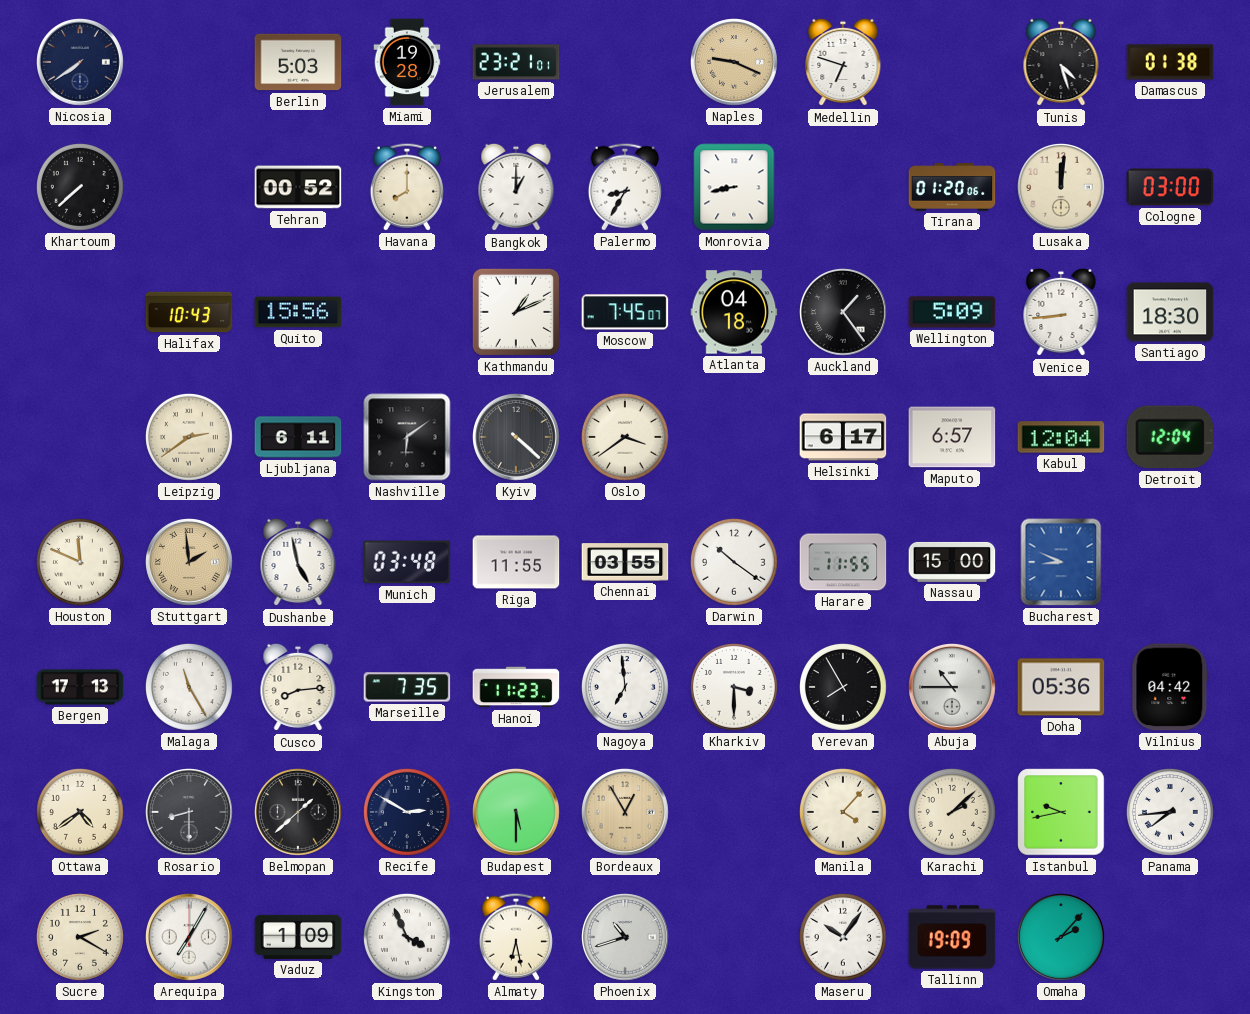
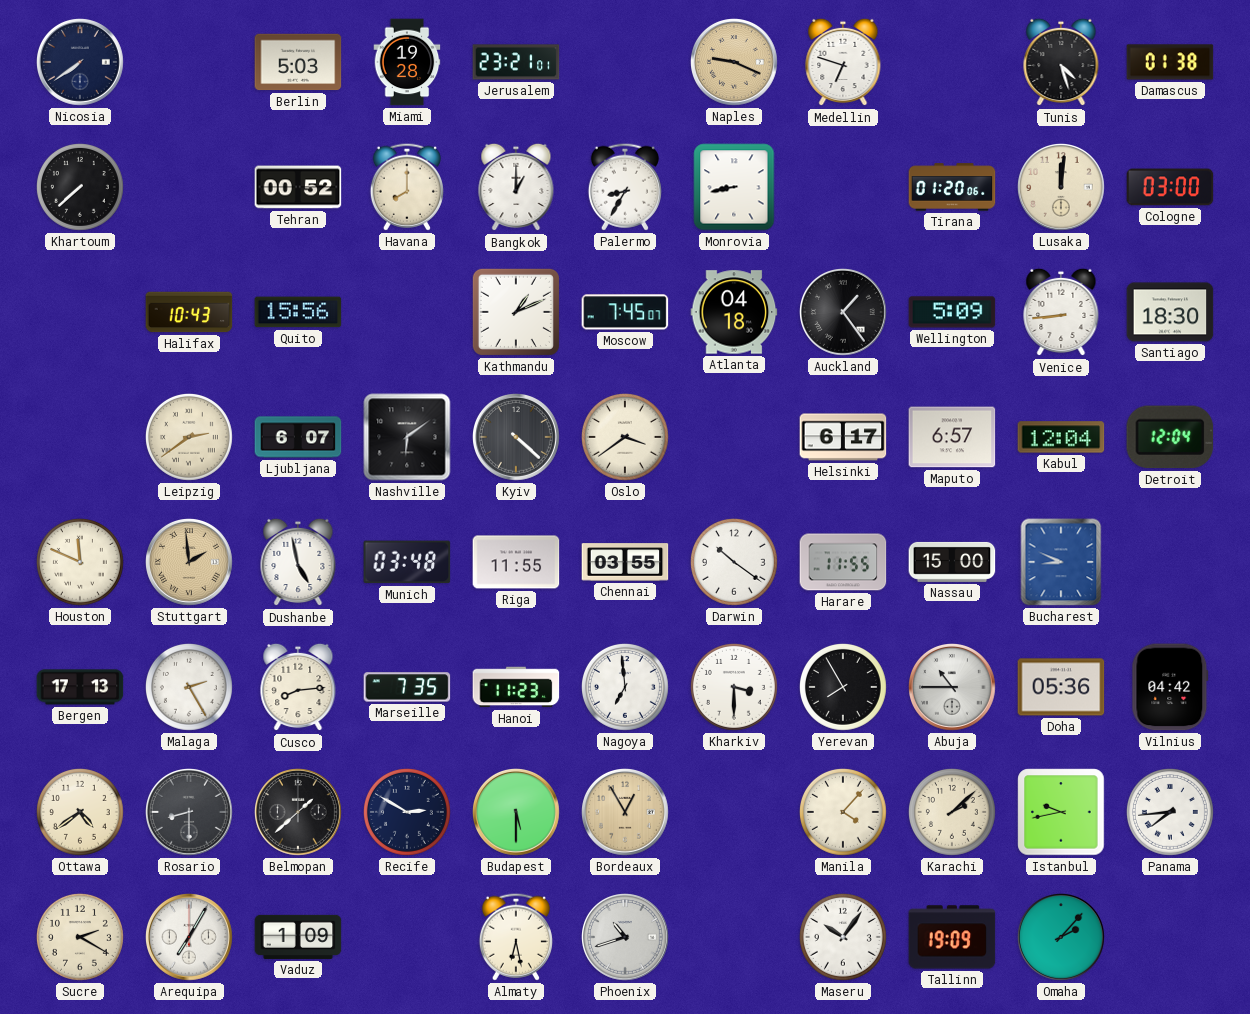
Ljubljana: 6:11 -> 6:07
Malaga: 11:25 -> 2:25
Kingston: 3:56 -> none
